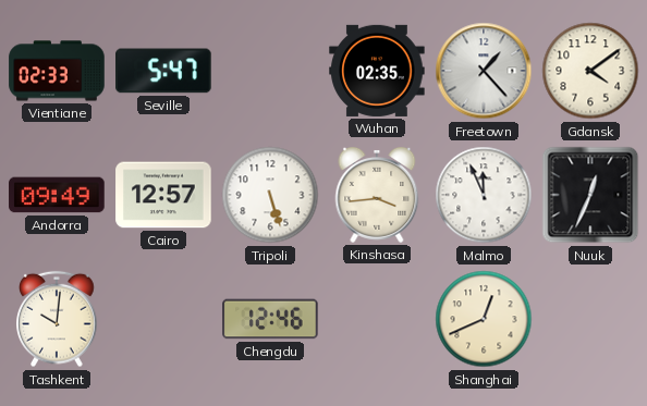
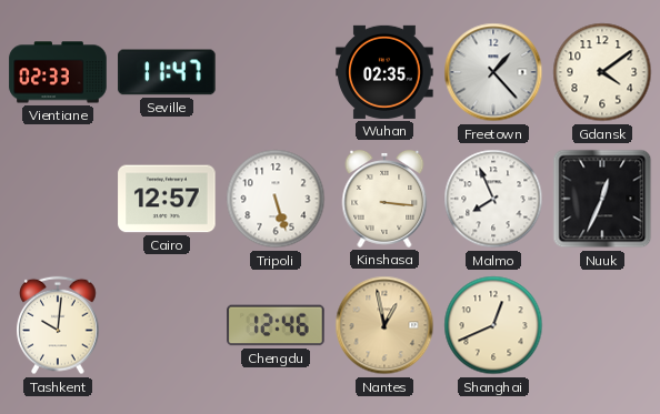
Seville: 5:47 -> 11:47
Andorra: 09:49 -> none
Kinshasa: 3:44 -> 3:16
Malmo: 11:56 -> 7:56
Nantes: none -> 12:58
